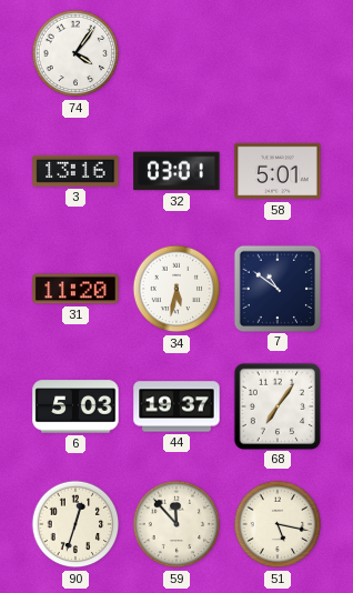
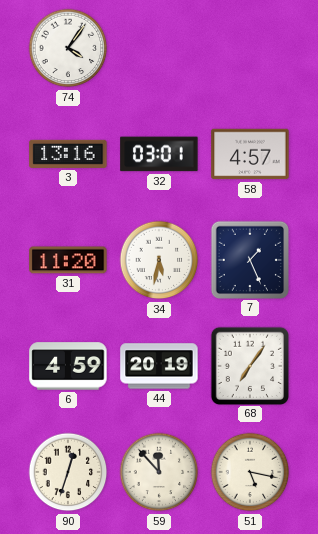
58: 5:01 -> 4:57
7: 10:51 -> 1:26
6: 5:03 -> 4:59
44: 19:37 -> 20:19
